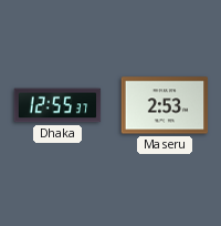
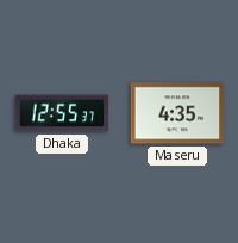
Maseru: 2:53 -> 4:35
